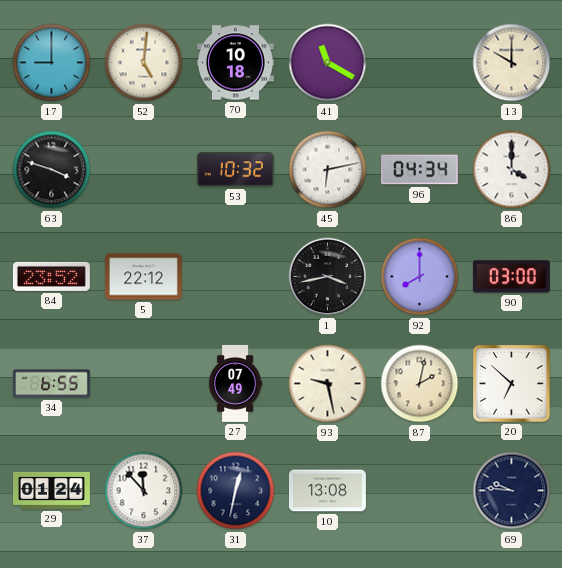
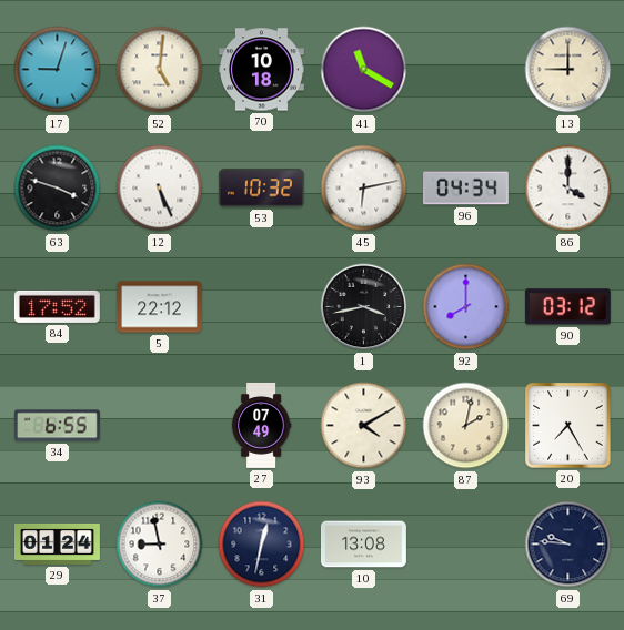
17: 9:00 -> 9:03
13: 10:00 -> 9:00
12: none -> 5:26
84: 23:52 -> 17:52
90: 03:00 -> 03:12
93: 9:28 -> 4:10
20: 6:52 -> 7:25
37: 11:53 -> 8:58
